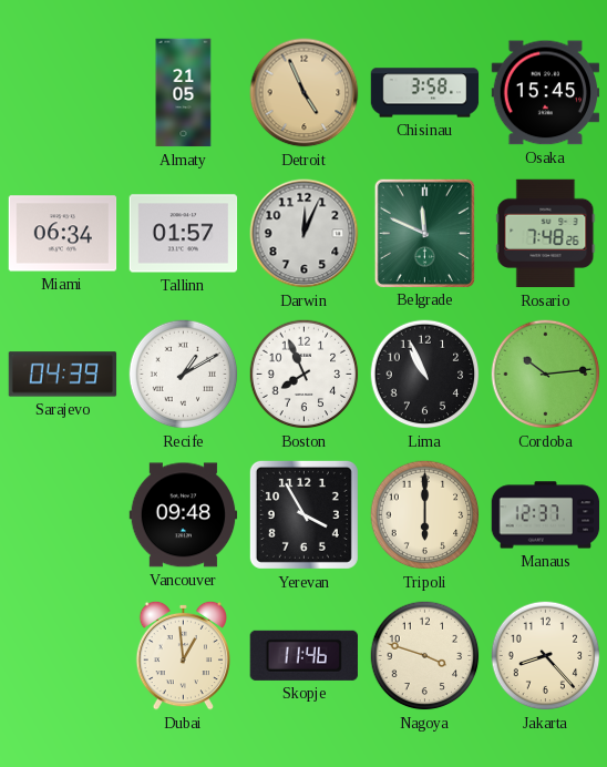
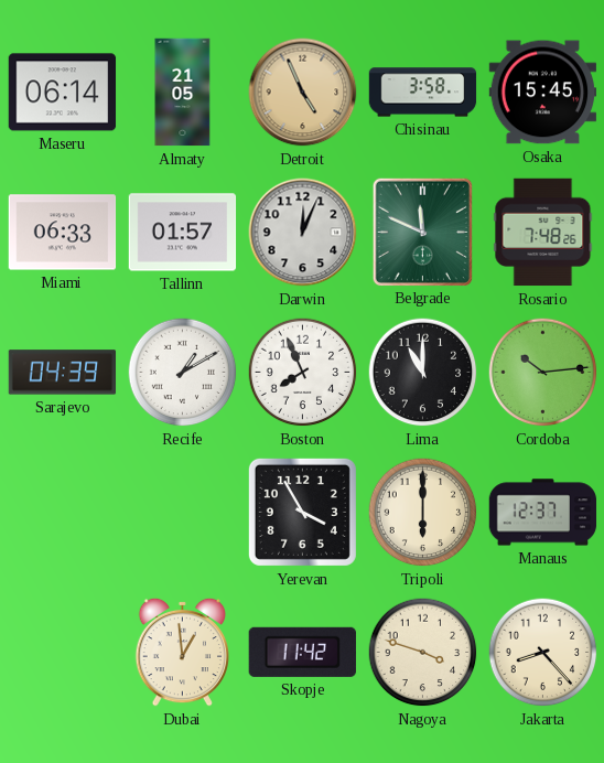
Maseru: none -> 06:14
Miami: 06:34 -> 06:33
Lima: 10:56 -> 11:00
Vancouver: 09:48 -> none
Skopje: 11:46 -> 11:42
